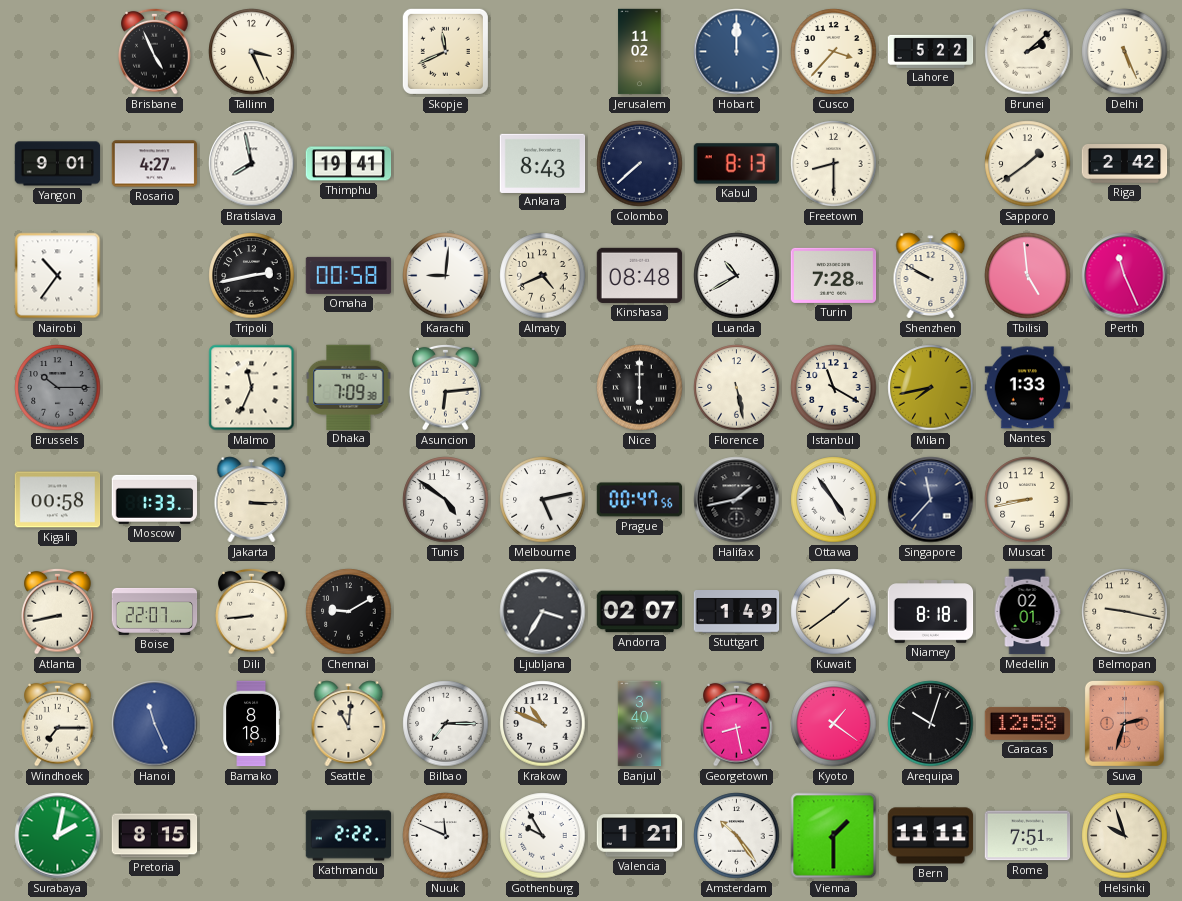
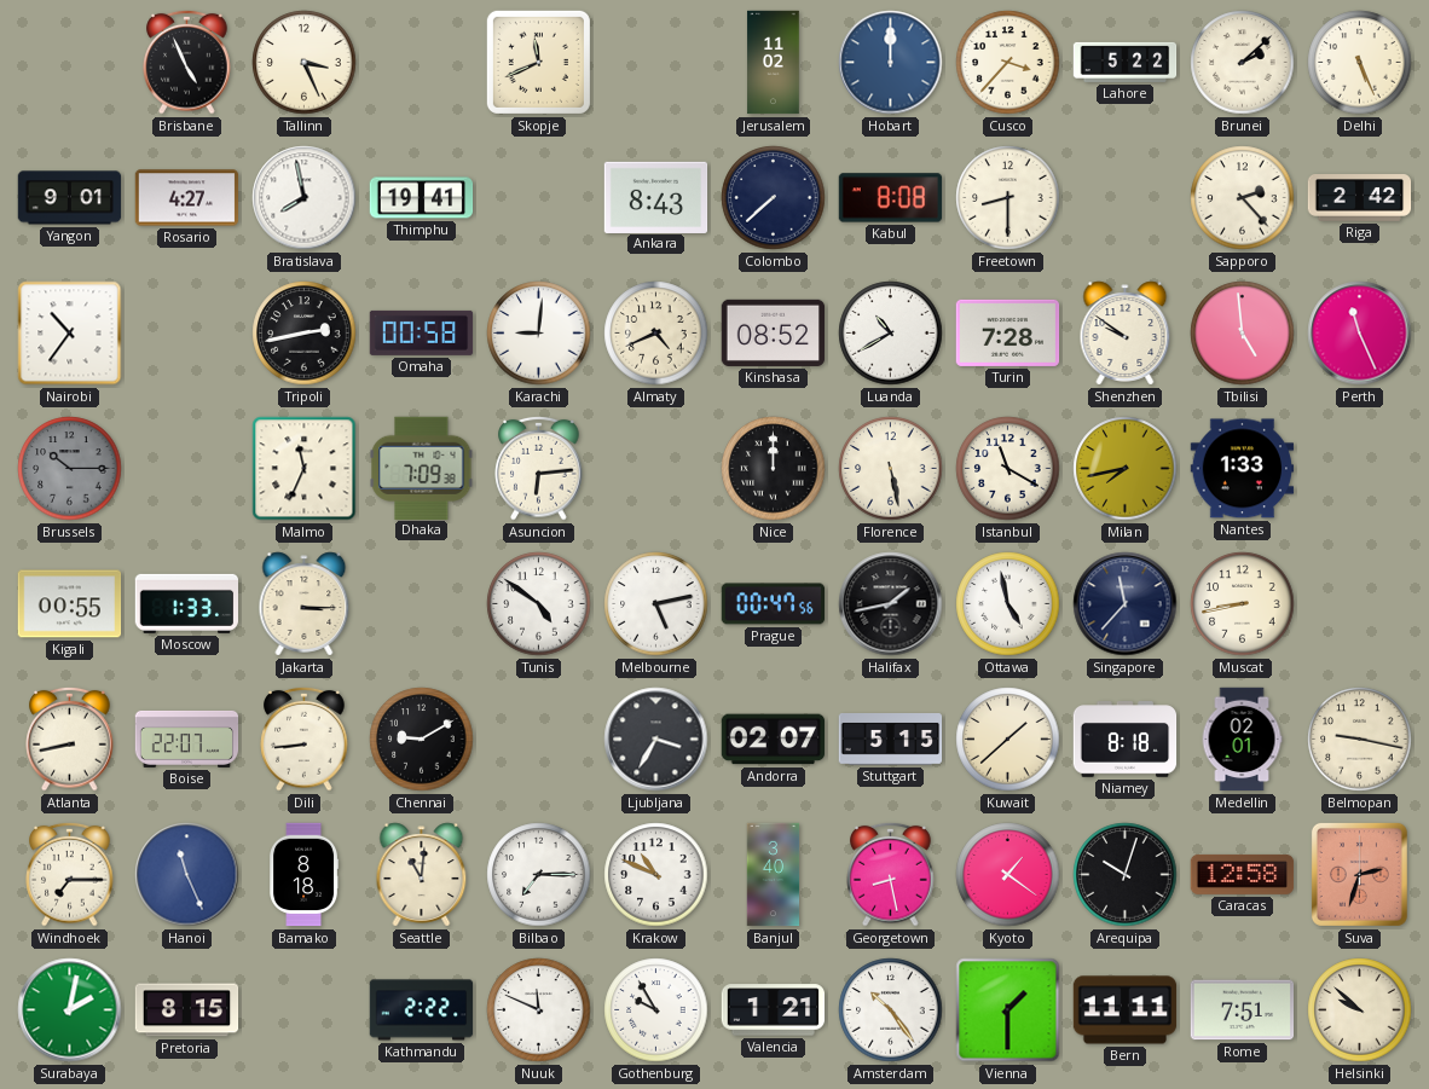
Kabul: 8:13 -> 8:08
Sapporo: 1:39 -> 2:23
Kinshasa: 08:48 -> 08:52
Shenzhen: 9:50 -> 9:51
Nice: 6:00 -> 12:00
Kigali: 00:58 -> 00:55
Ottawa: 4:54 -> 4:58
Stuttgart: 1:49 -> 5:15
Kuwait: 1:39 -> 1:38
Helsinki: 9:57 -> 9:52
